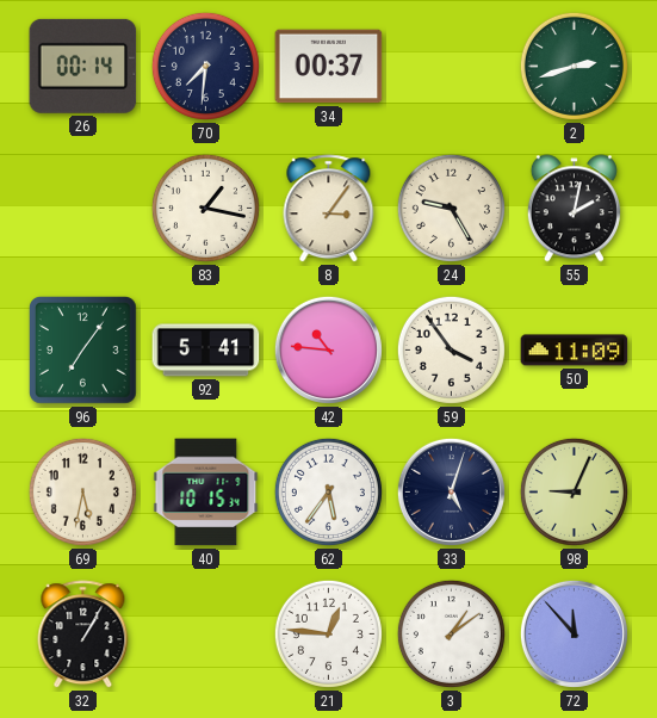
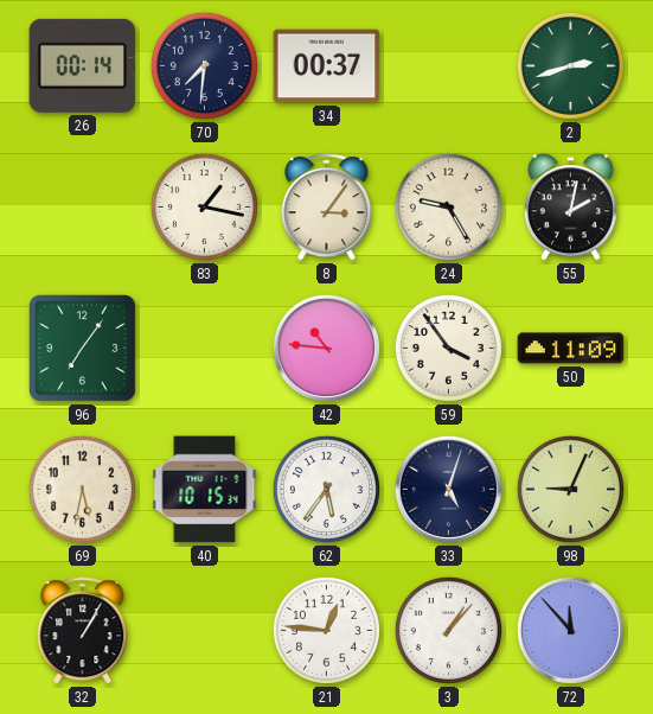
92: 5:41 -> none
3: 1:09 -> 1:07
